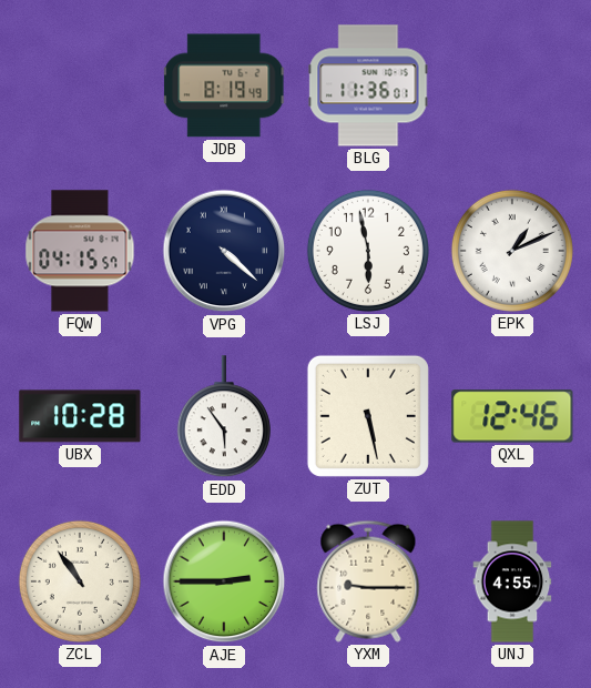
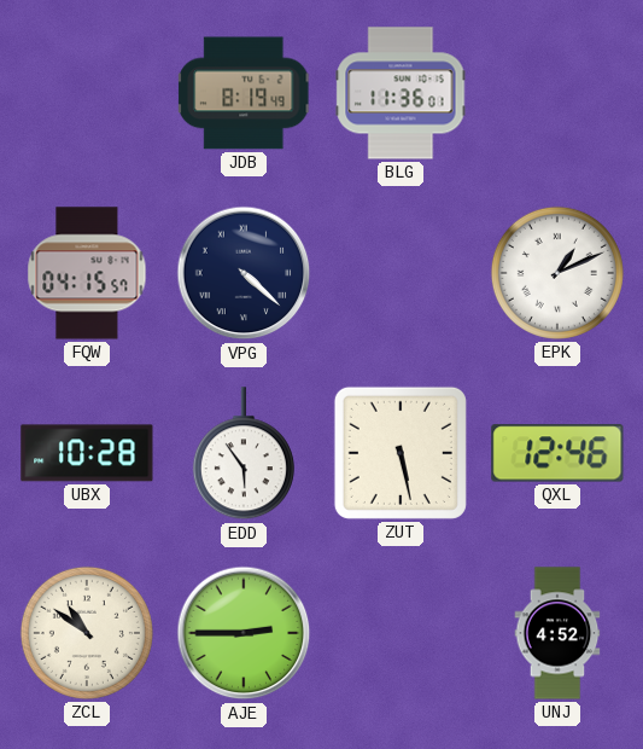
LSJ: 5:58 -> none
ZCL: 10:54 -> 10:51
YXM: 9:15 -> none
UNJ: 4:55 -> 4:52
